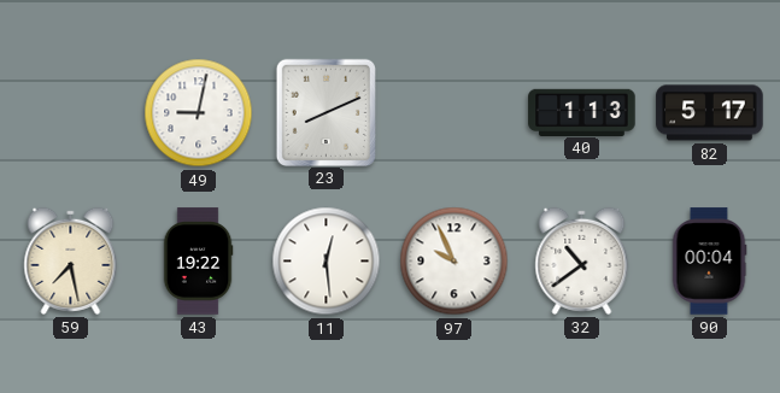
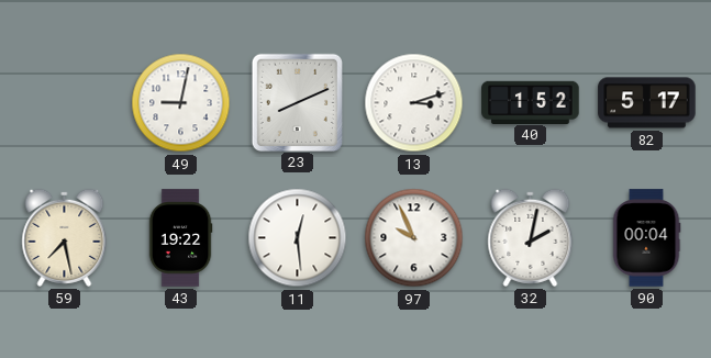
13: none -> 3:12
40: 1:13 -> 1:52
32: 10:39 -> 2:02
